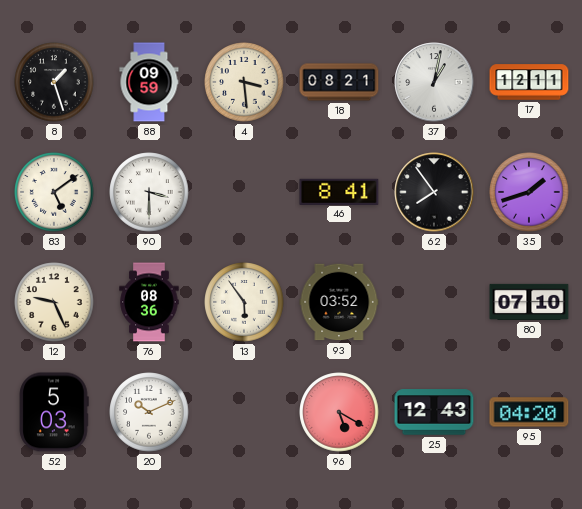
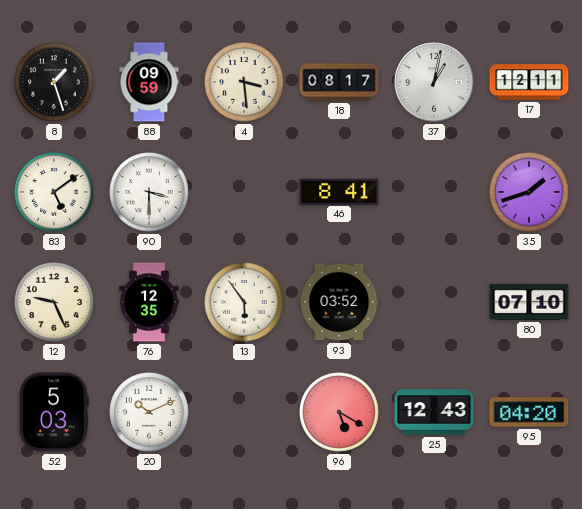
18: 08:21 -> 08:17
62: 7:54 -> none
76: 08:36 -> 12:35
